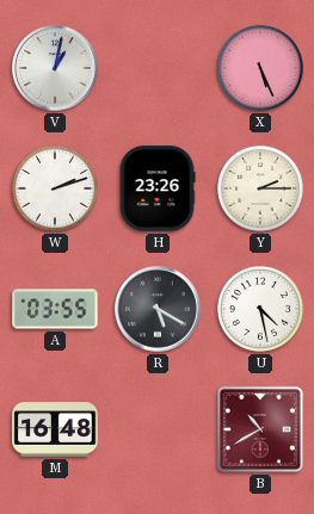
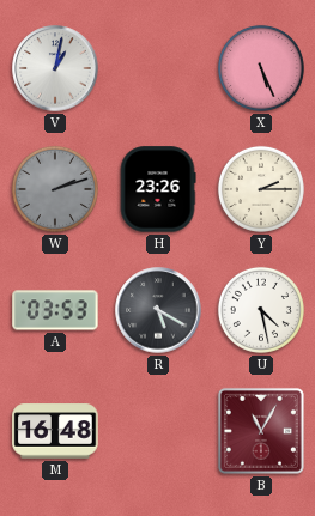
W dial: white -> grey
A: 03:55 -> 03:53
B: 10:40 -> 11:05
